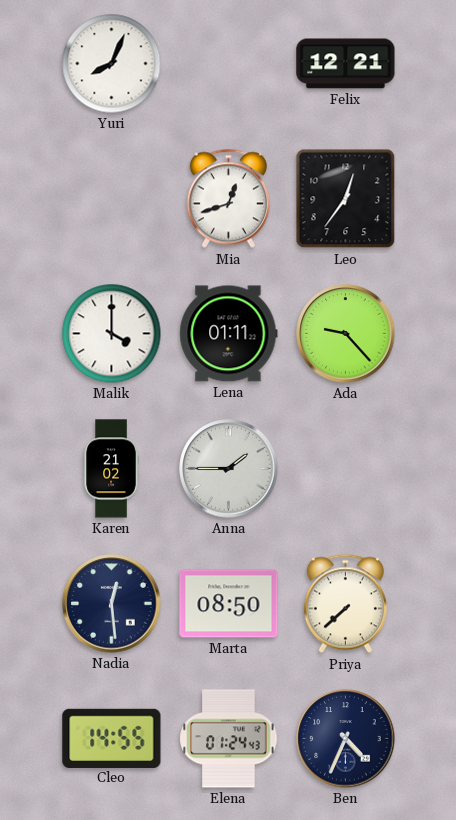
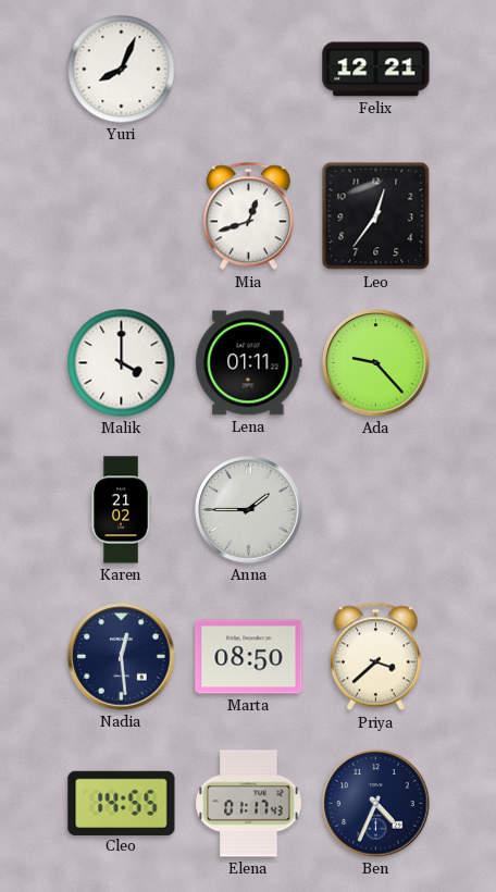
Priya: 7:38 -> 3:38
Elena: 01:24 -> 01:17
